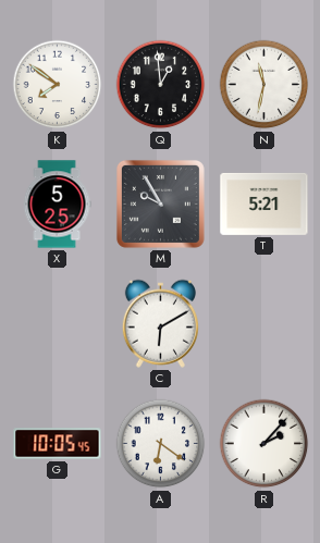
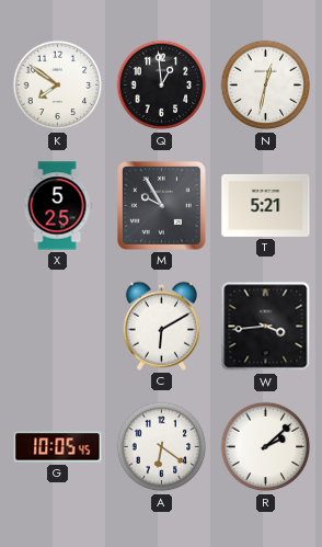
N: 11:32 -> 12:32
W: none -> 3:44
R: 2:07 -> 2:08
